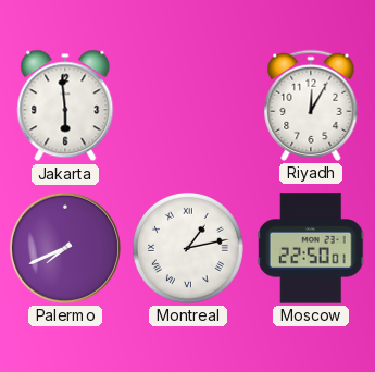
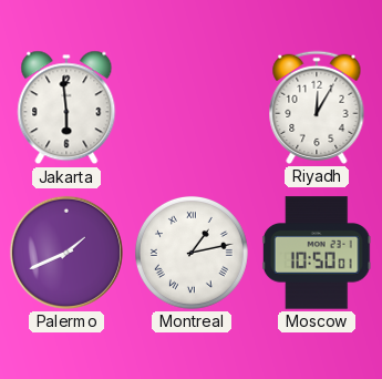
Palermo: 7:41 -> 1:41
Moscow: 22:50 -> 10:50
